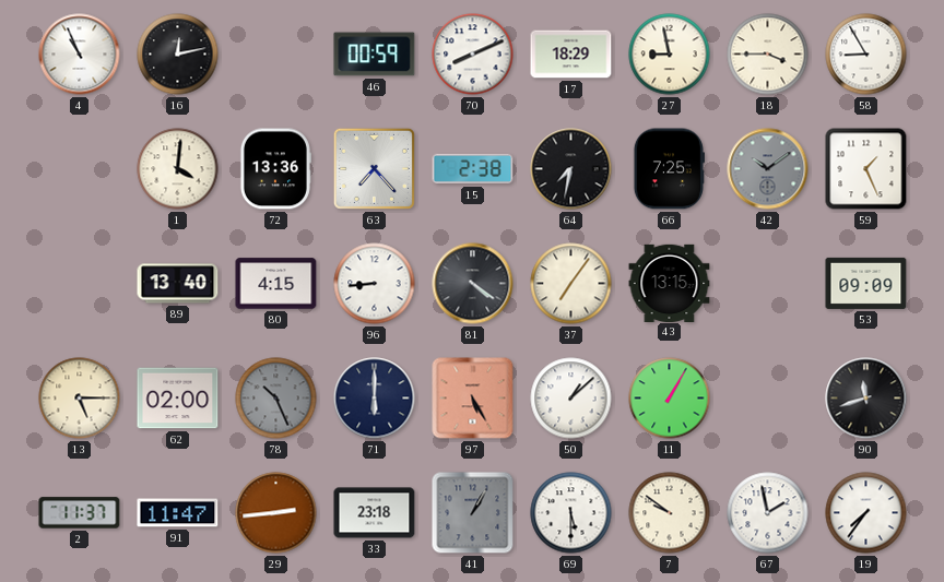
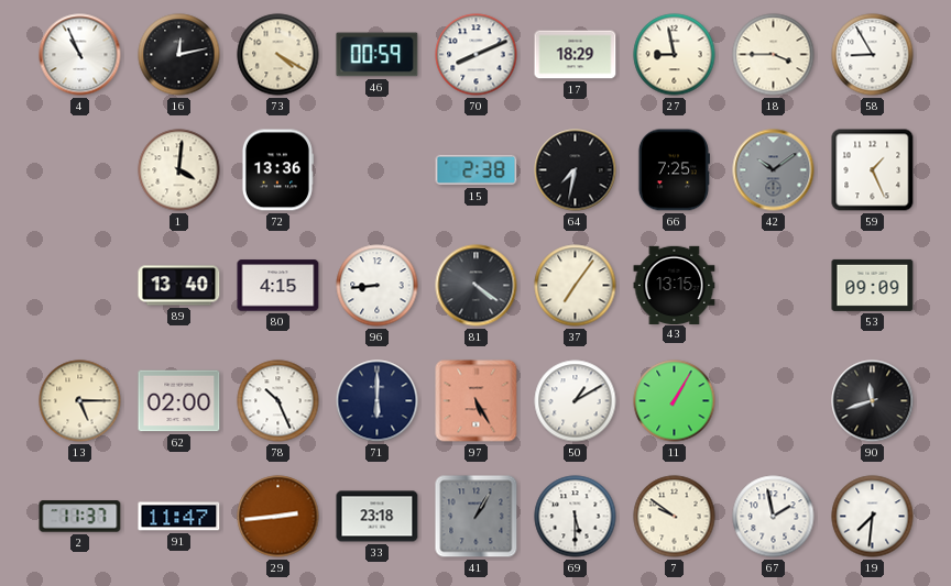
73: none -> 4:20
63: 7:23 -> none
78 dial: grey -> white
50: 1:08 -> 1:10
19: 7:36 -> 7:31
